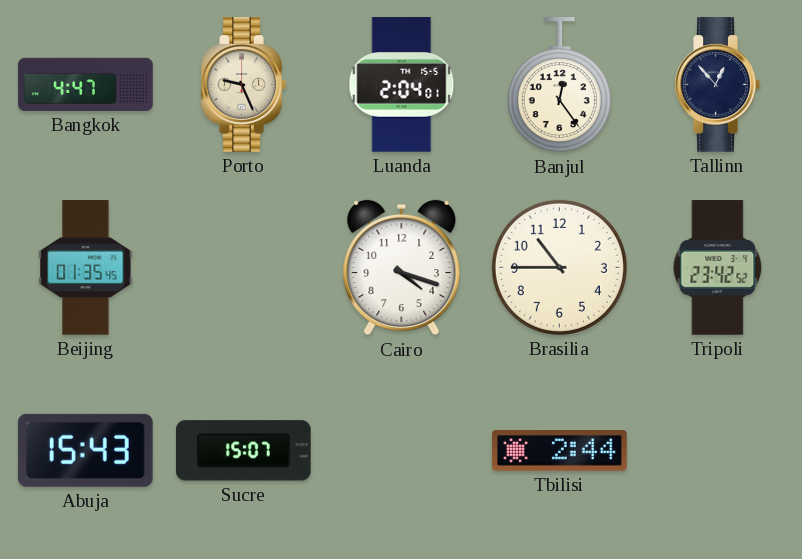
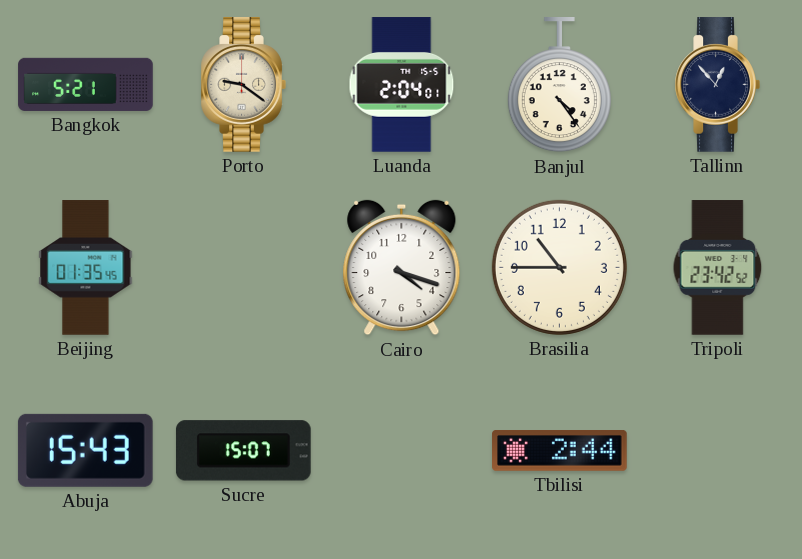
Bangkok: 4:47 -> 5:21
Porto: 9:26 -> 9:21
Banjul: 12:24 -> 4:24
